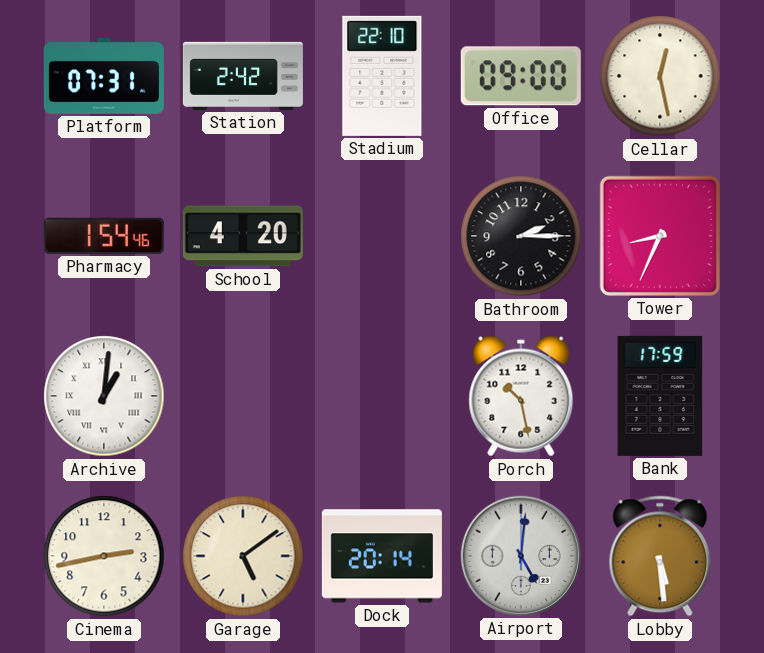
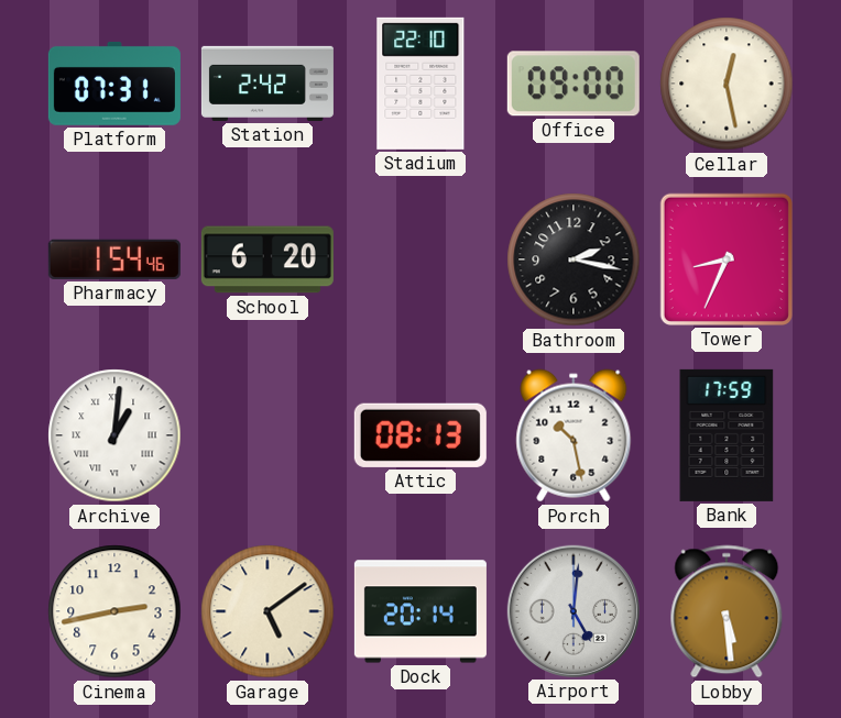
School: 4:20 -> 6:20
Bathroom: 2:15 -> 2:17
Attic: none -> 08:13
